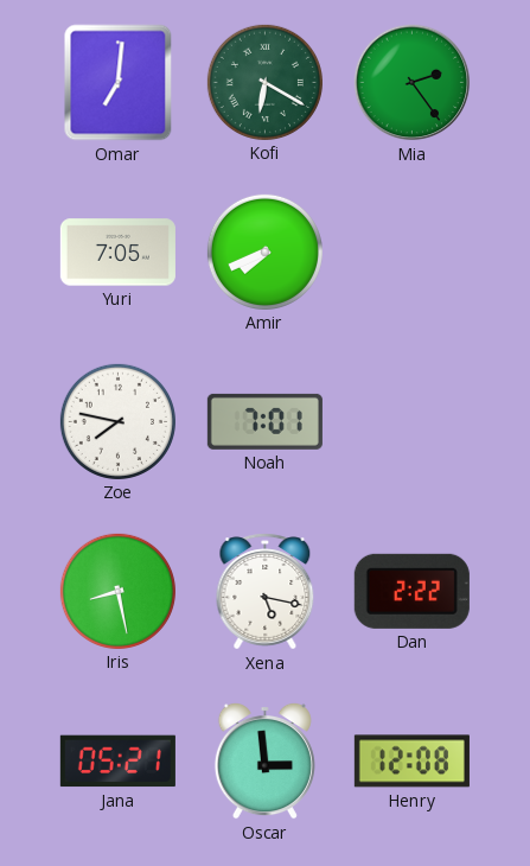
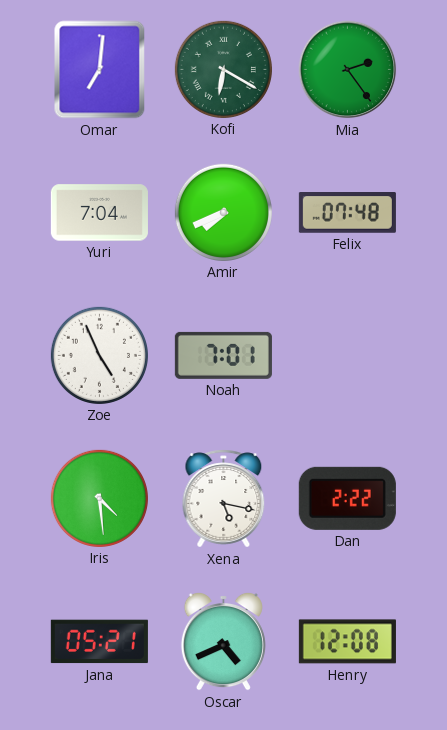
Yuri: 7:05 -> 7:04
Felix: none -> 07:48
Zoe: 7:47 -> 4:56
Iris: 8:28 -> 4:29
Oscar: 2:59 -> 4:41
